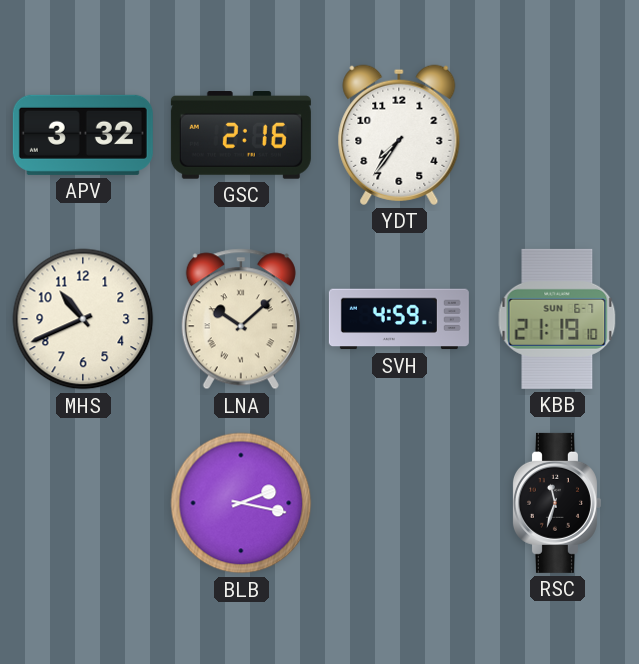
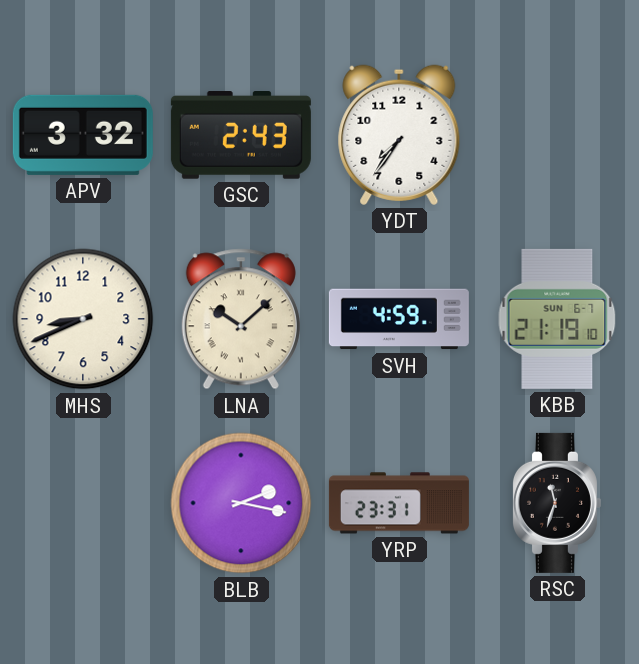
GSC: 2:16 -> 2:43
MHS: 10:41 -> 8:41
YRP: none -> 23:31
